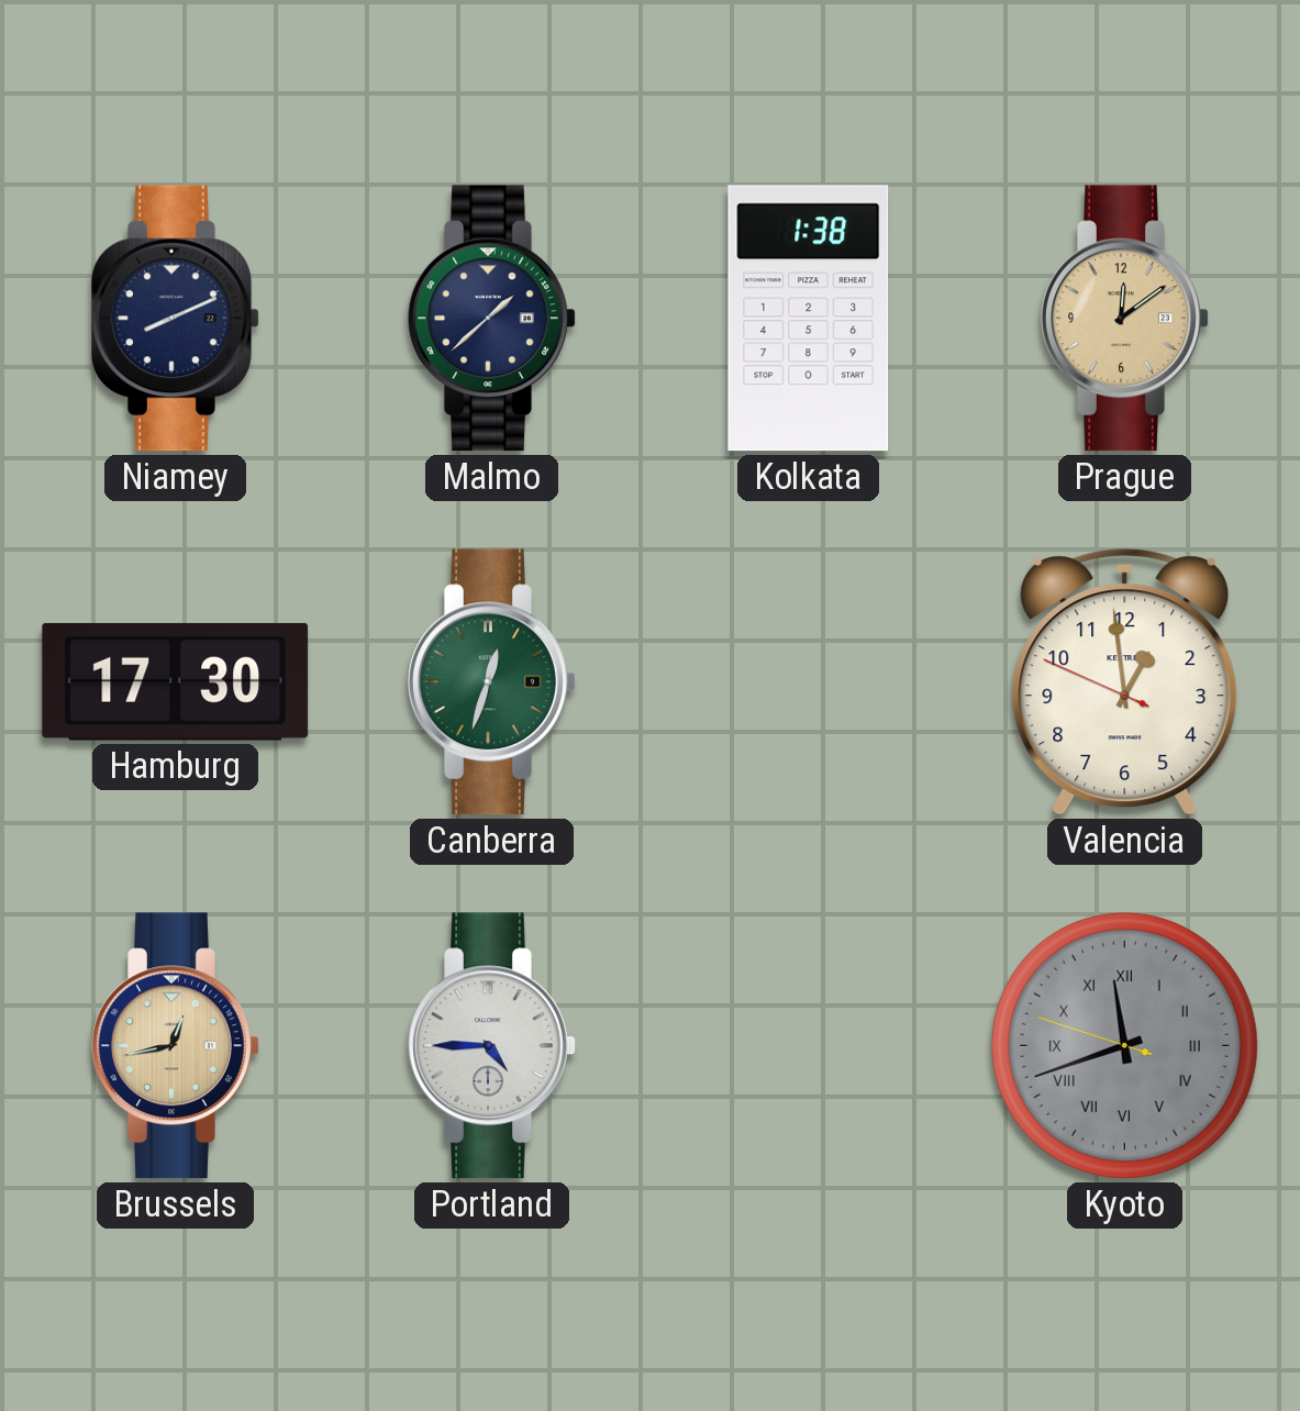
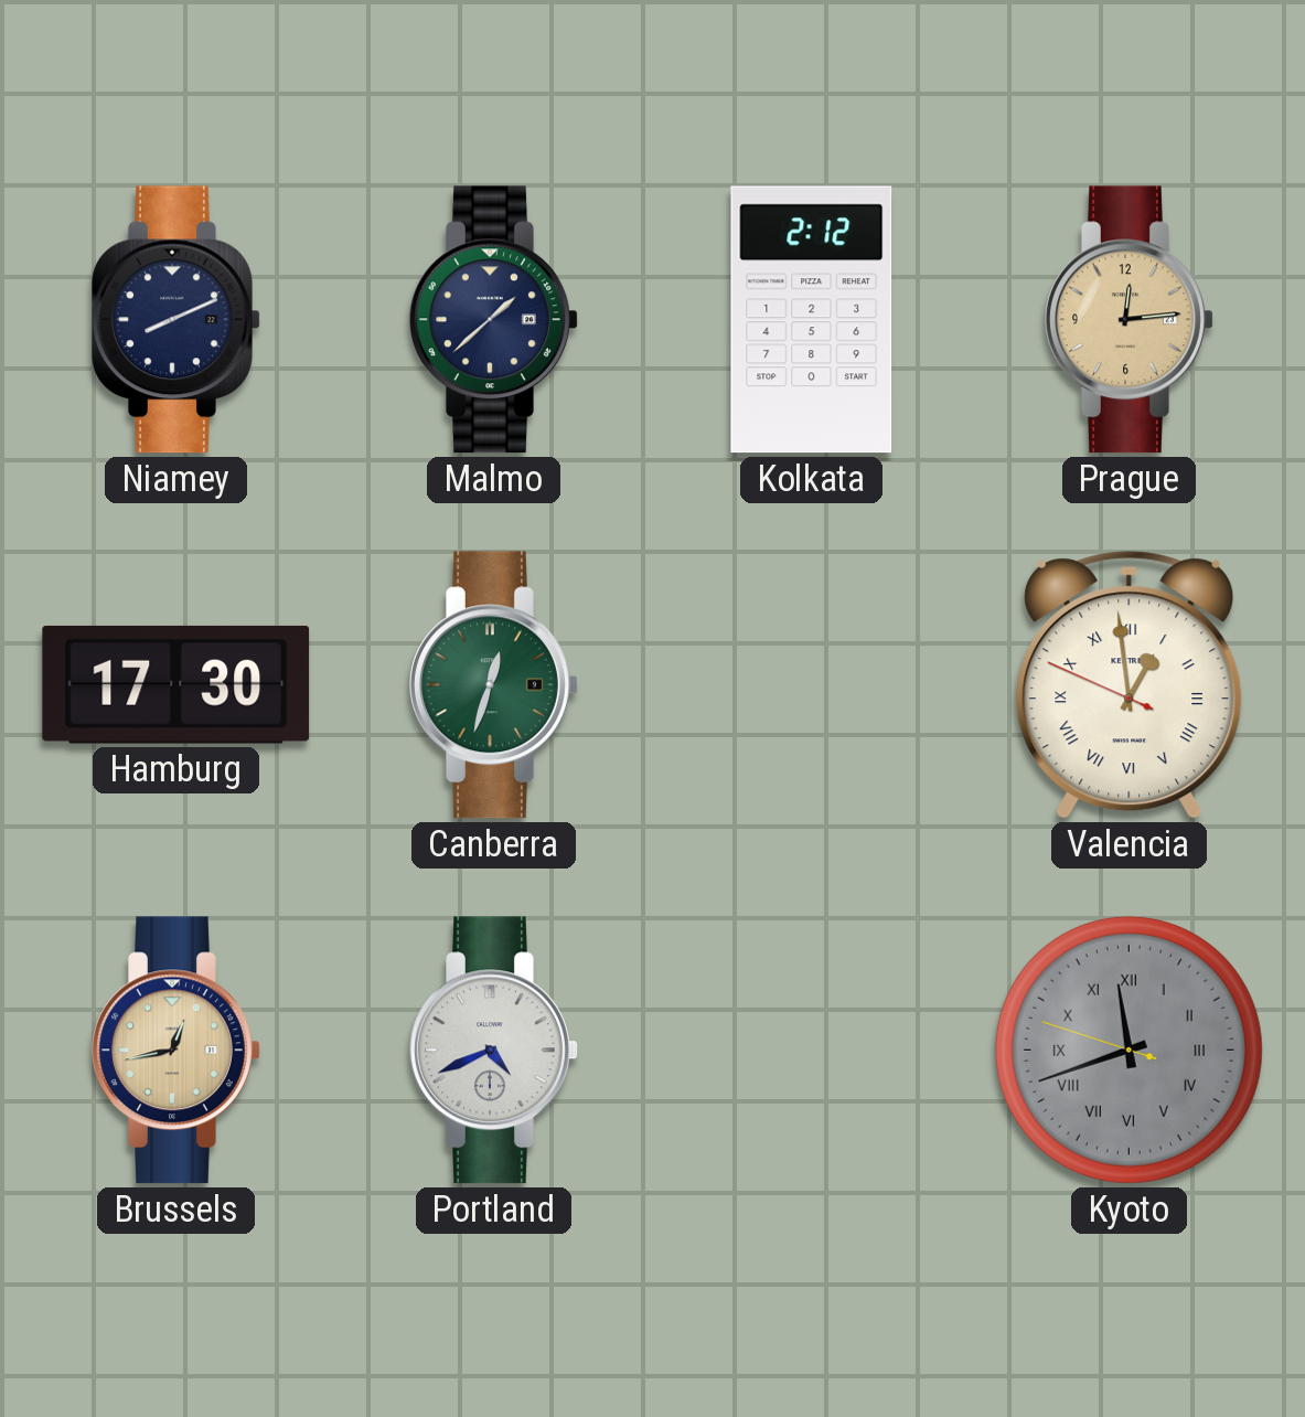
Kolkata: 1:38 -> 2:12
Prague: 12:09 -> 12:14
Valencia numerals: Arabic -> Roman
Portland: 4:45 -> 4:41
